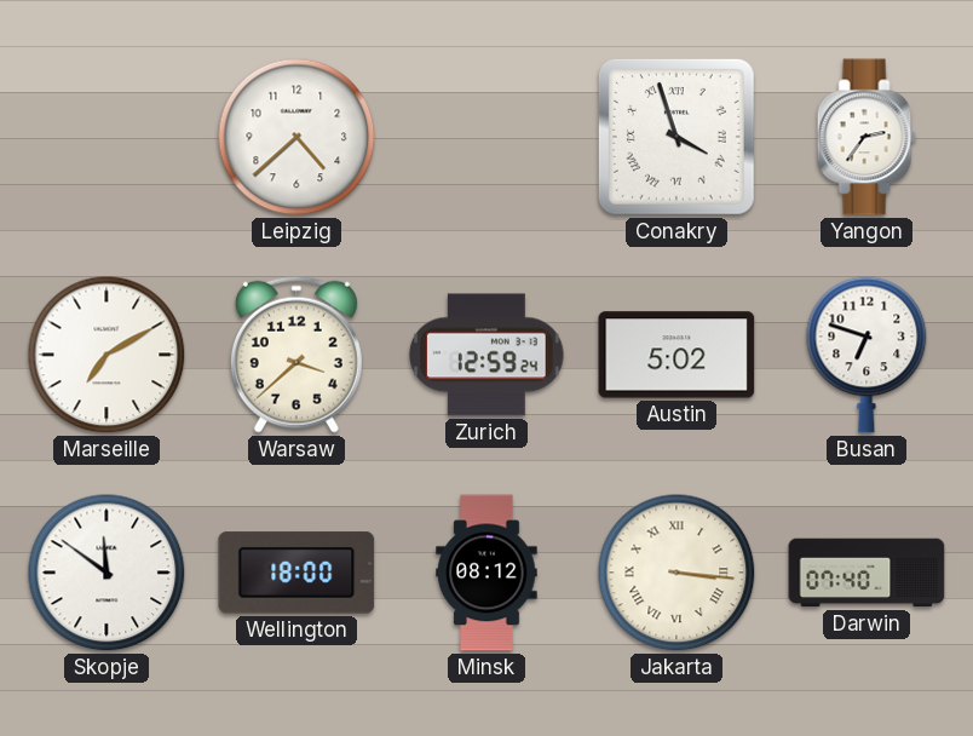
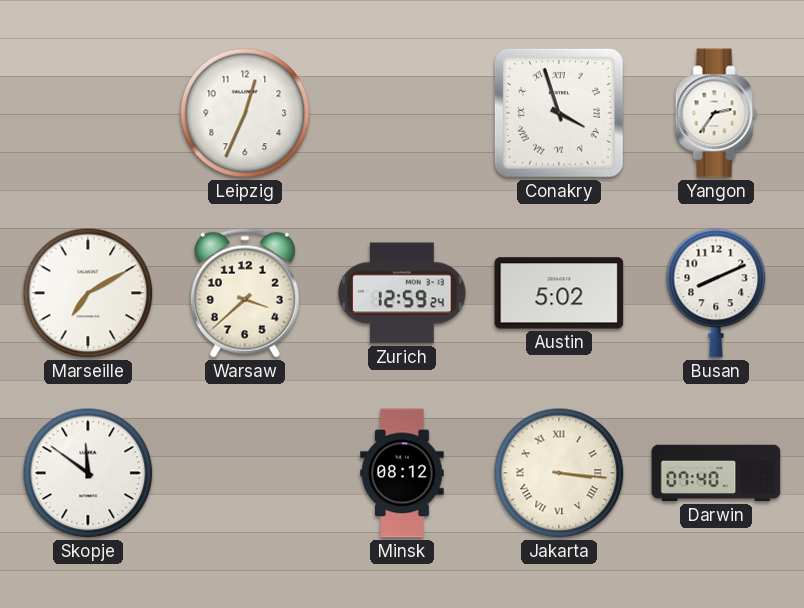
Leipzig: 4:38 -> 12:34
Busan: 6:48 -> 8:11
Wellington: 18:00 -> none
